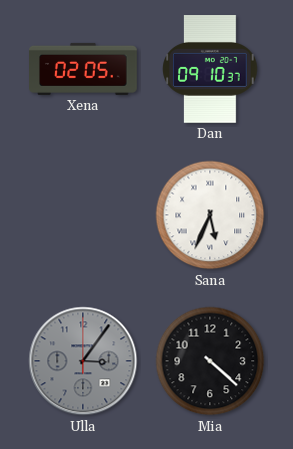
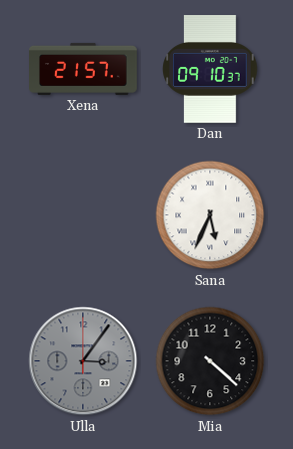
Xena: 02:05 -> 21:57
